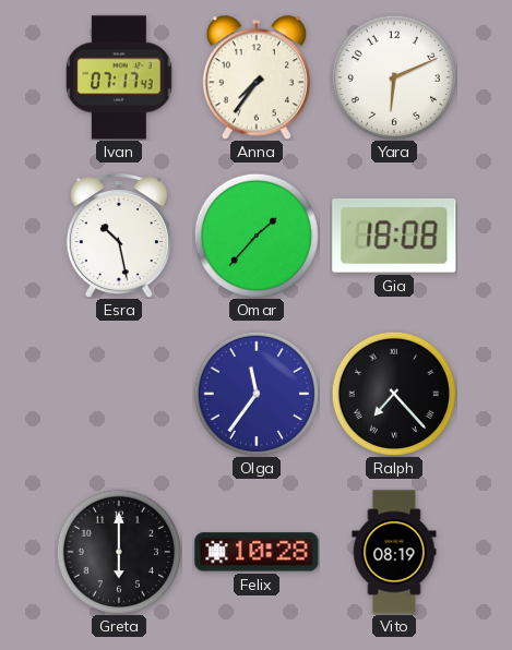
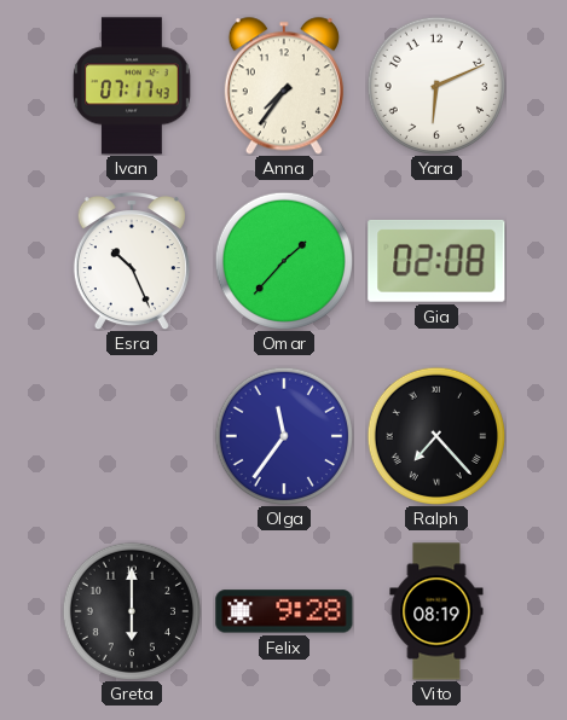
Esra: 10:28 -> 10:26
Gia: 18:08 -> 02:08
Felix: 10:28 -> 9:28
